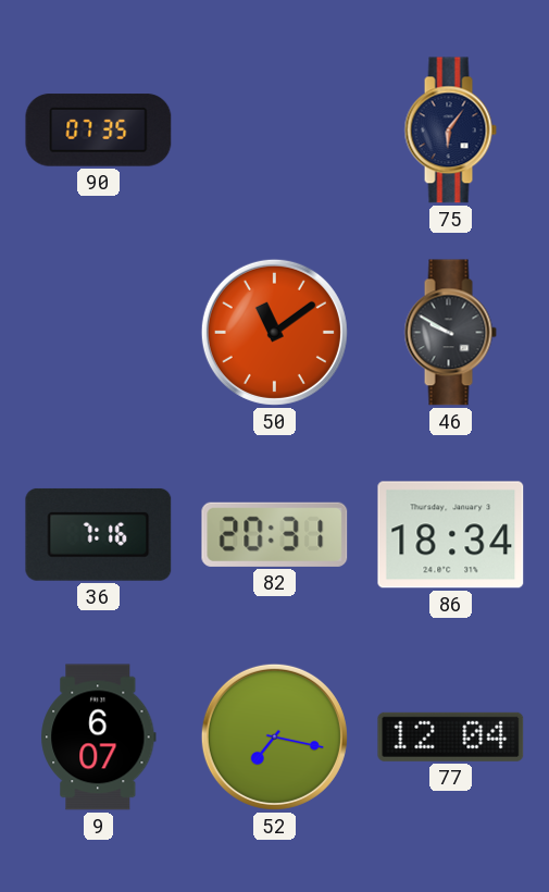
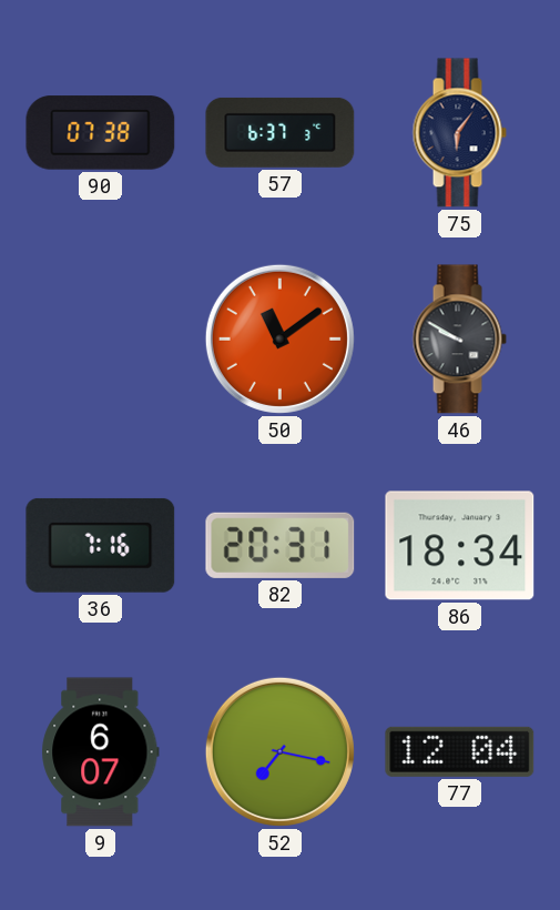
90: 07:35 -> 07:38
57: none -> 6:37
